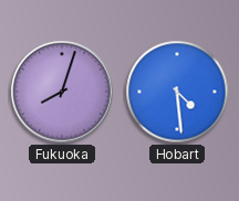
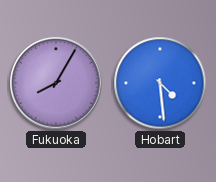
Fukuoka: 8:03 -> 8:05
